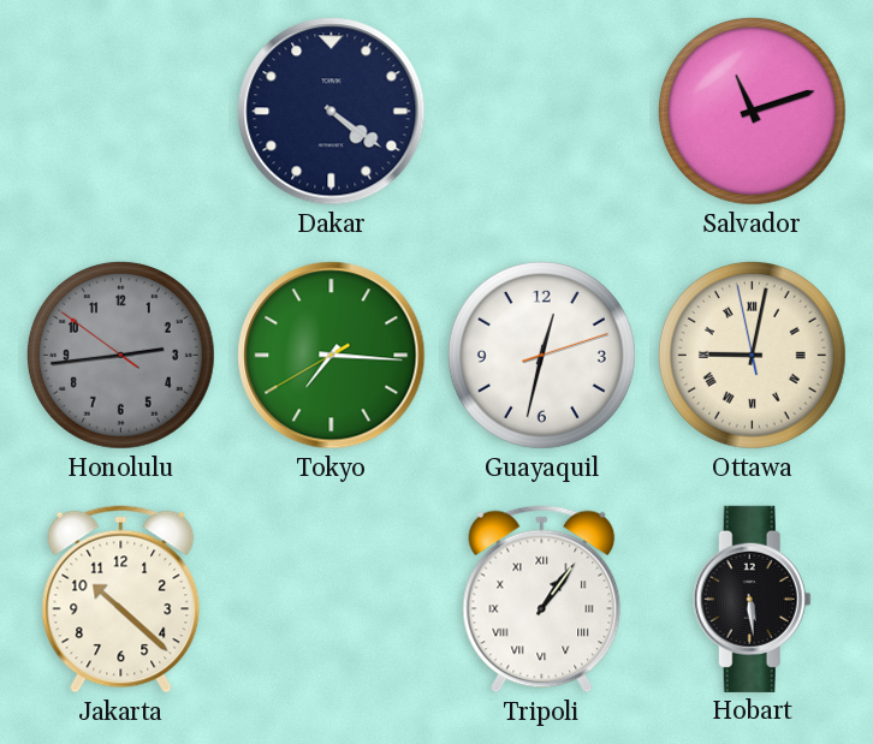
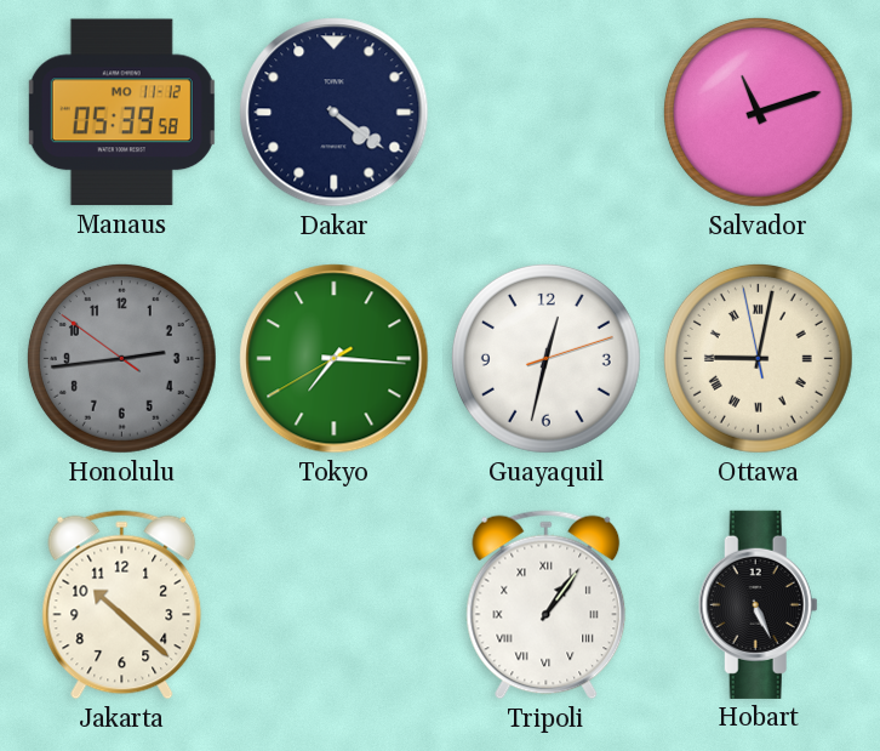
Manaus: none -> 05:39
Hobart: 5:29 -> 5:26
